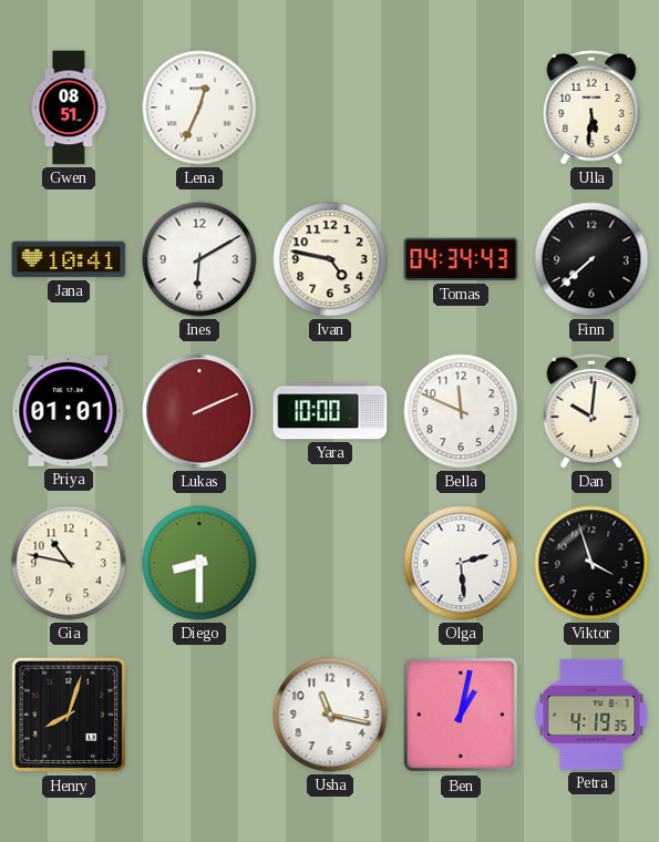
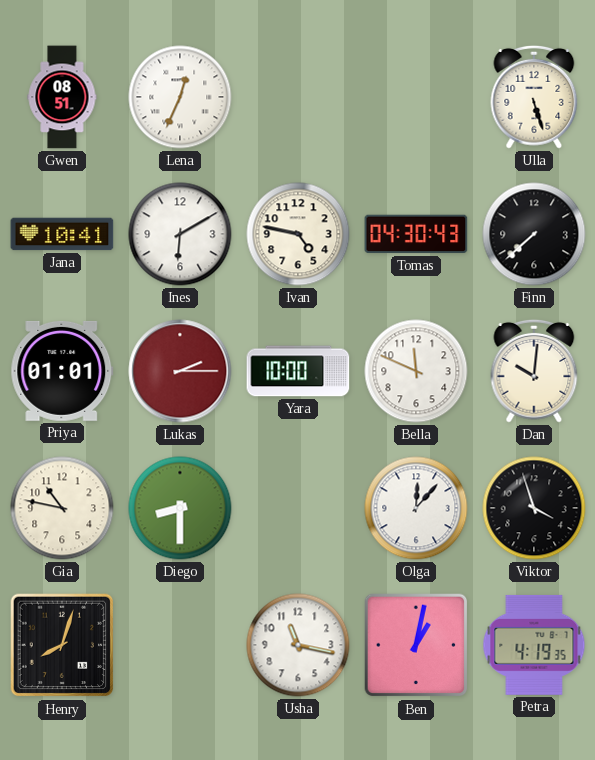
Ulla: 5:31 -> 5:27
Tomas: 04:34 -> 04:30
Lukas: 2:11 -> 2:15
Olga: 2:29 -> 12:07
